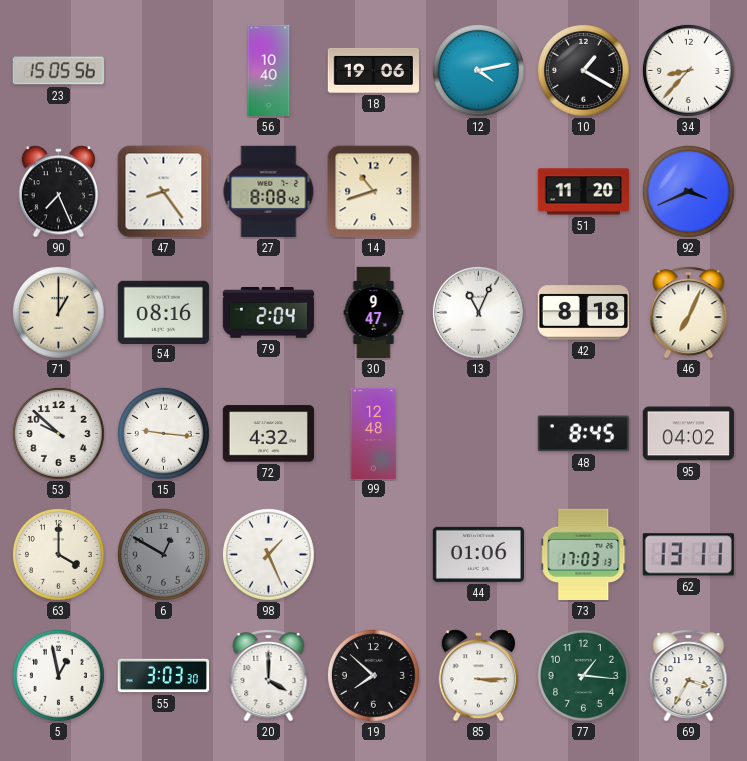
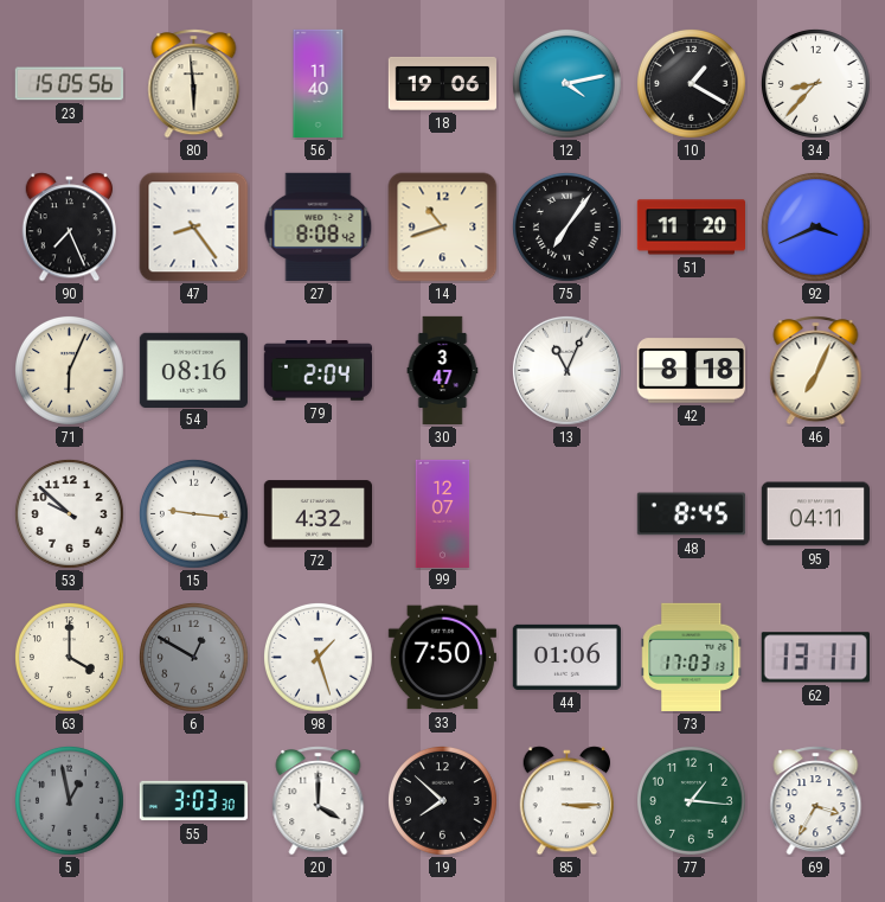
80: none -> 5:59
56: 10:40 -> 11:40
75: none -> 7:06
71: 1:00 -> 6:04
30: 9:47 -> 3:47
99: 12:48 -> 12:07
95: 04:02 -> 04:11
98: 1:26 -> 1:27
33: none -> 7:50
5 dial: white -> grey
